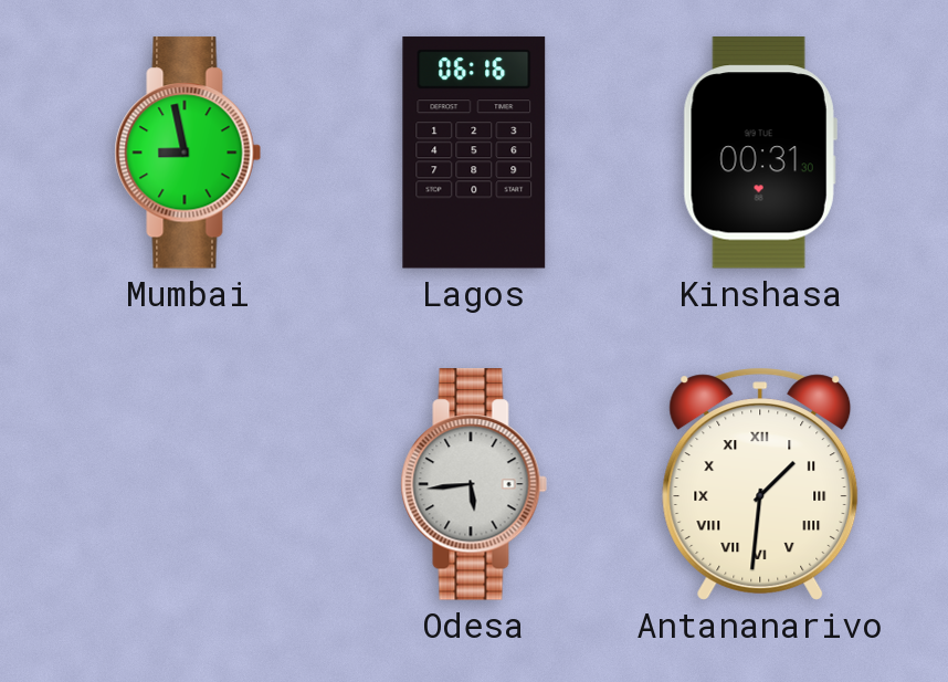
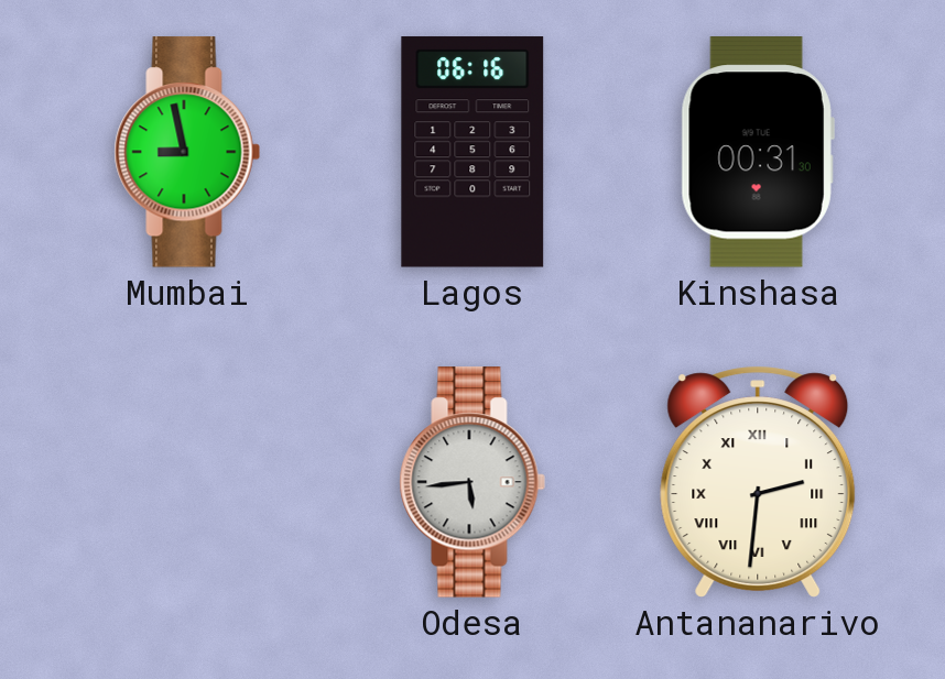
Antananarivo: 1:31 -> 2:31
